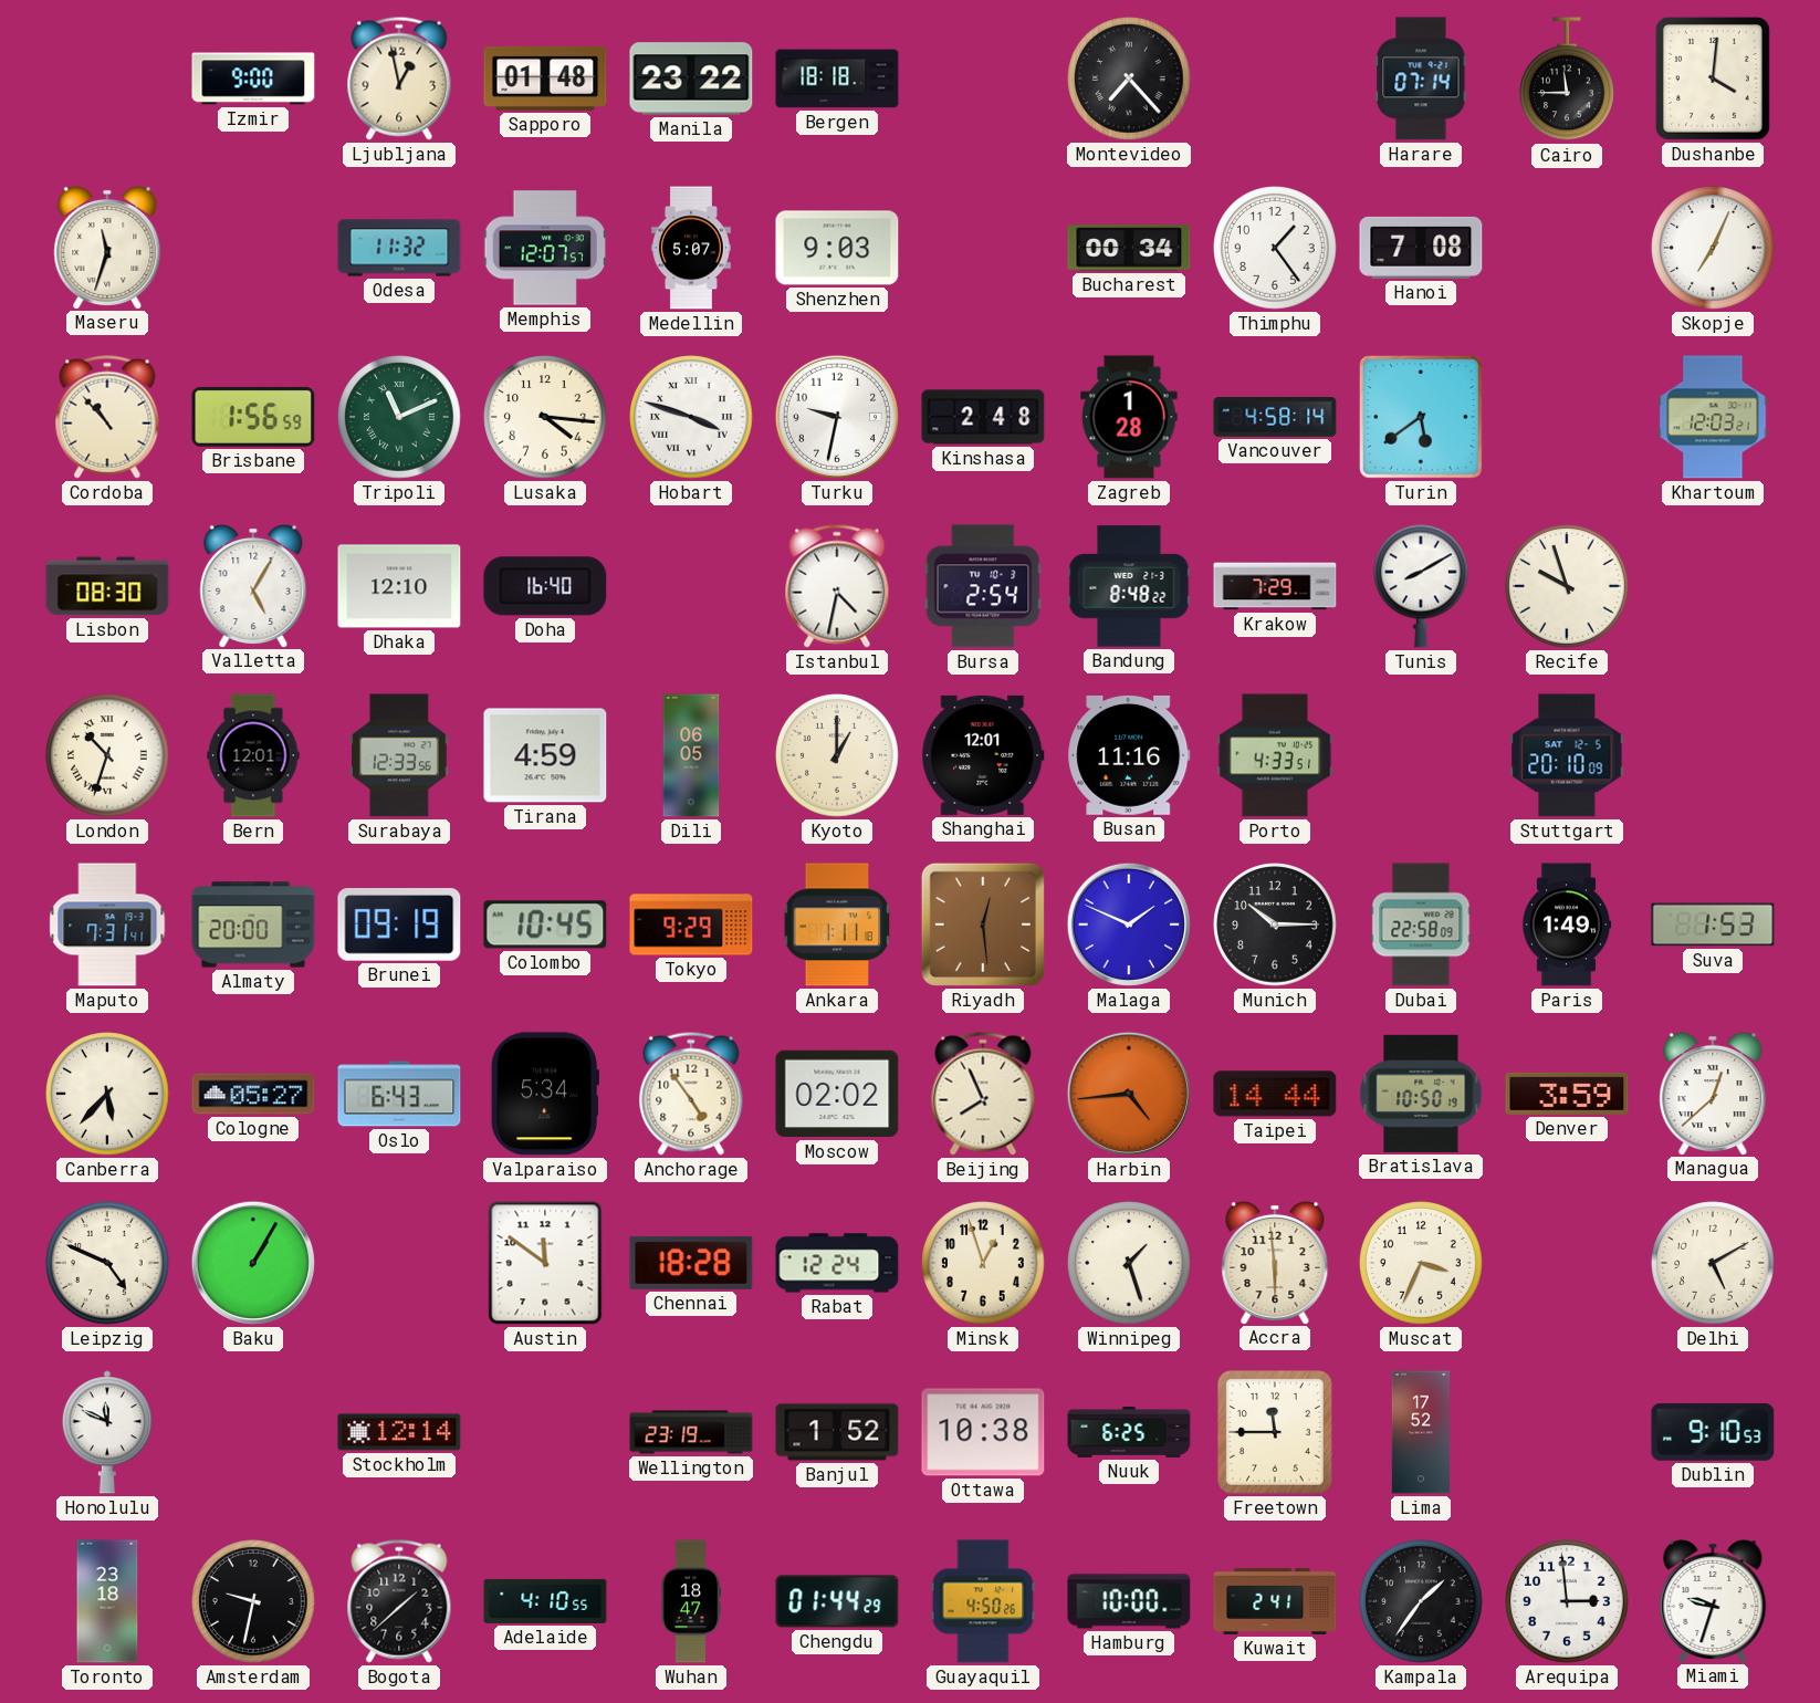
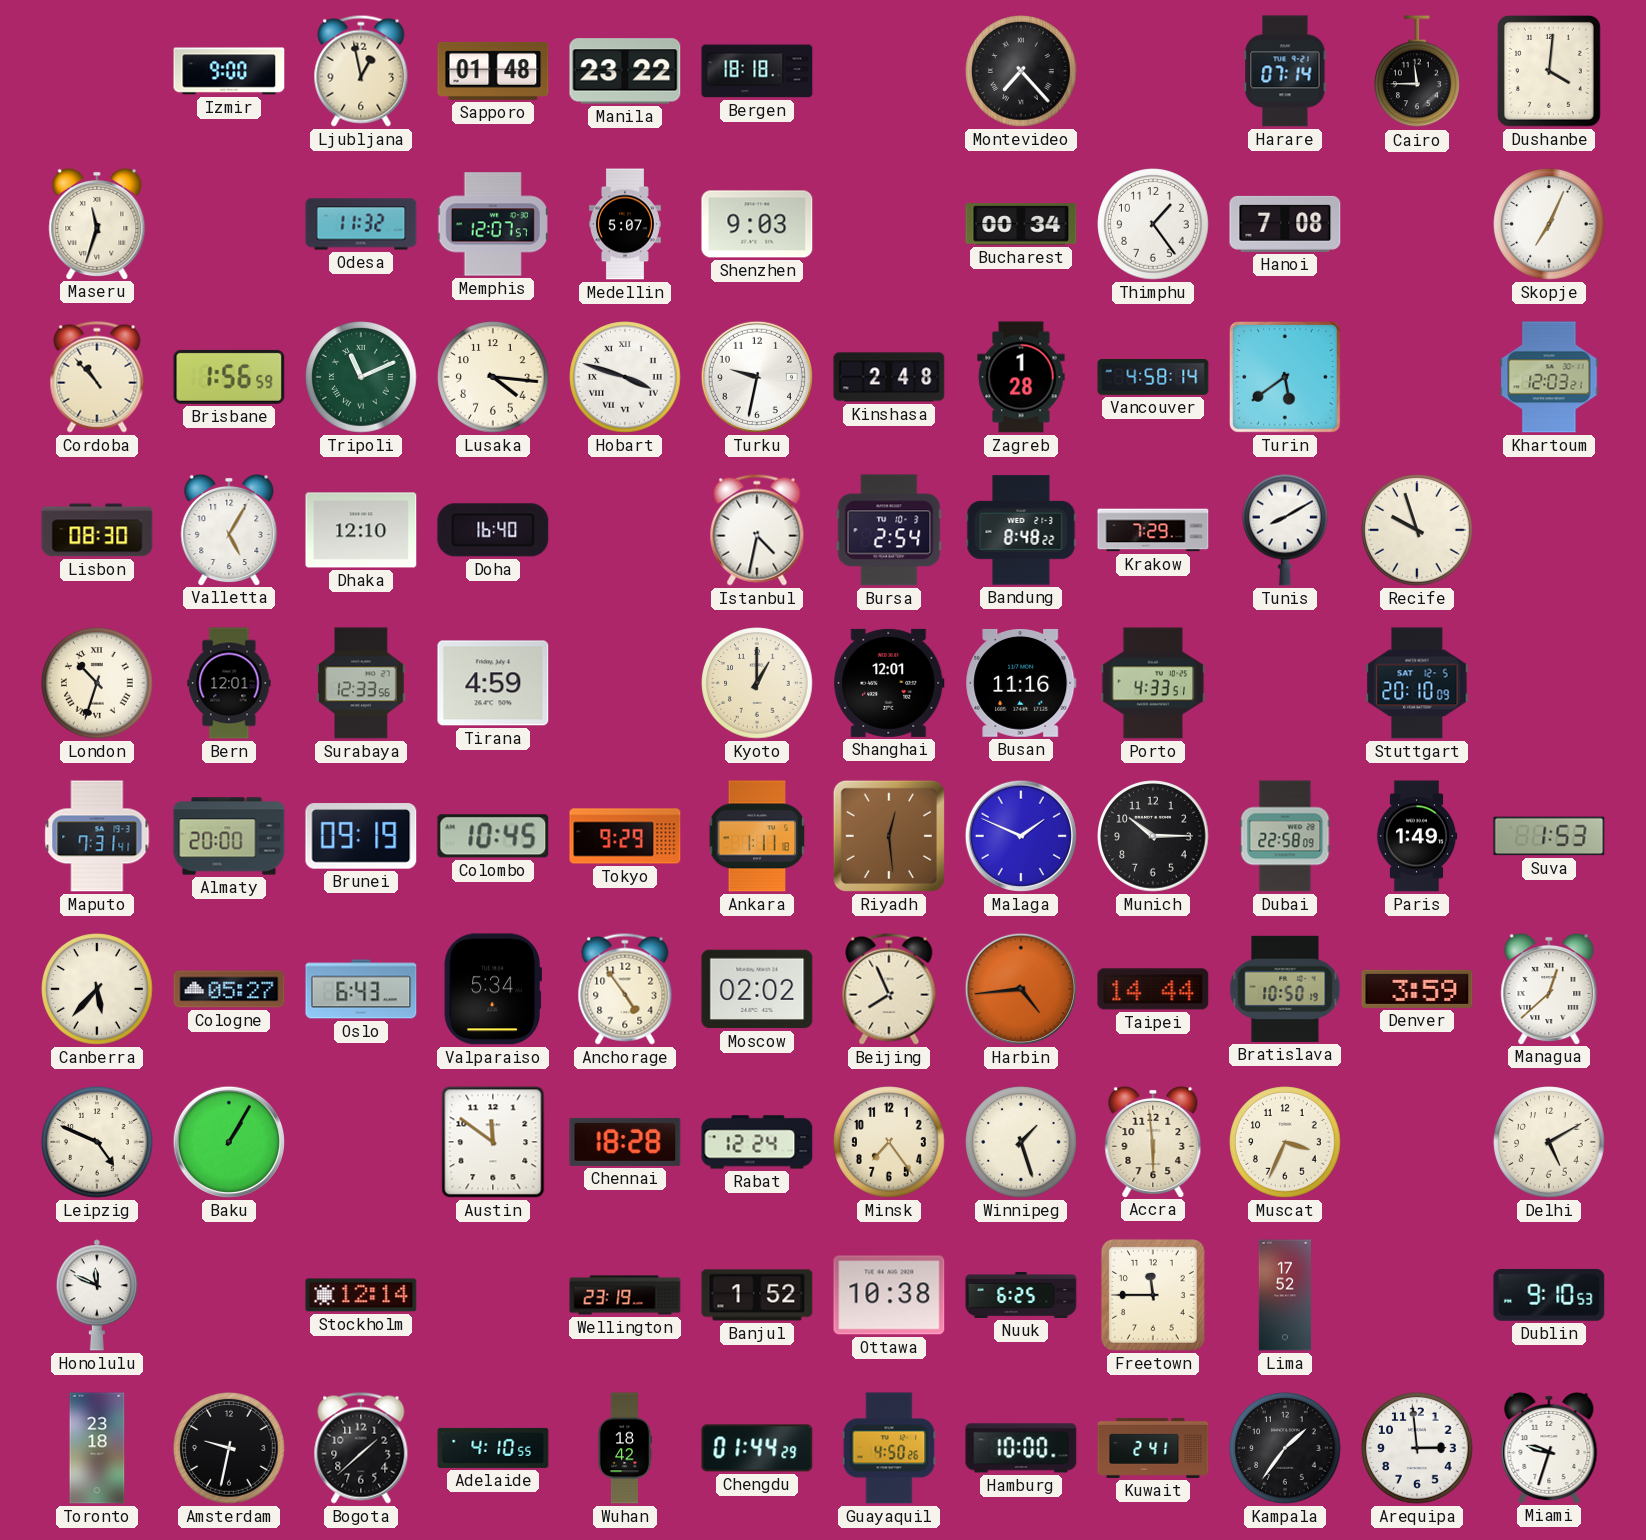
Dili: 06:05 -> none
Minsk: 12:57 -> 7:24
Wuhan: 18:47 -> 18:42
